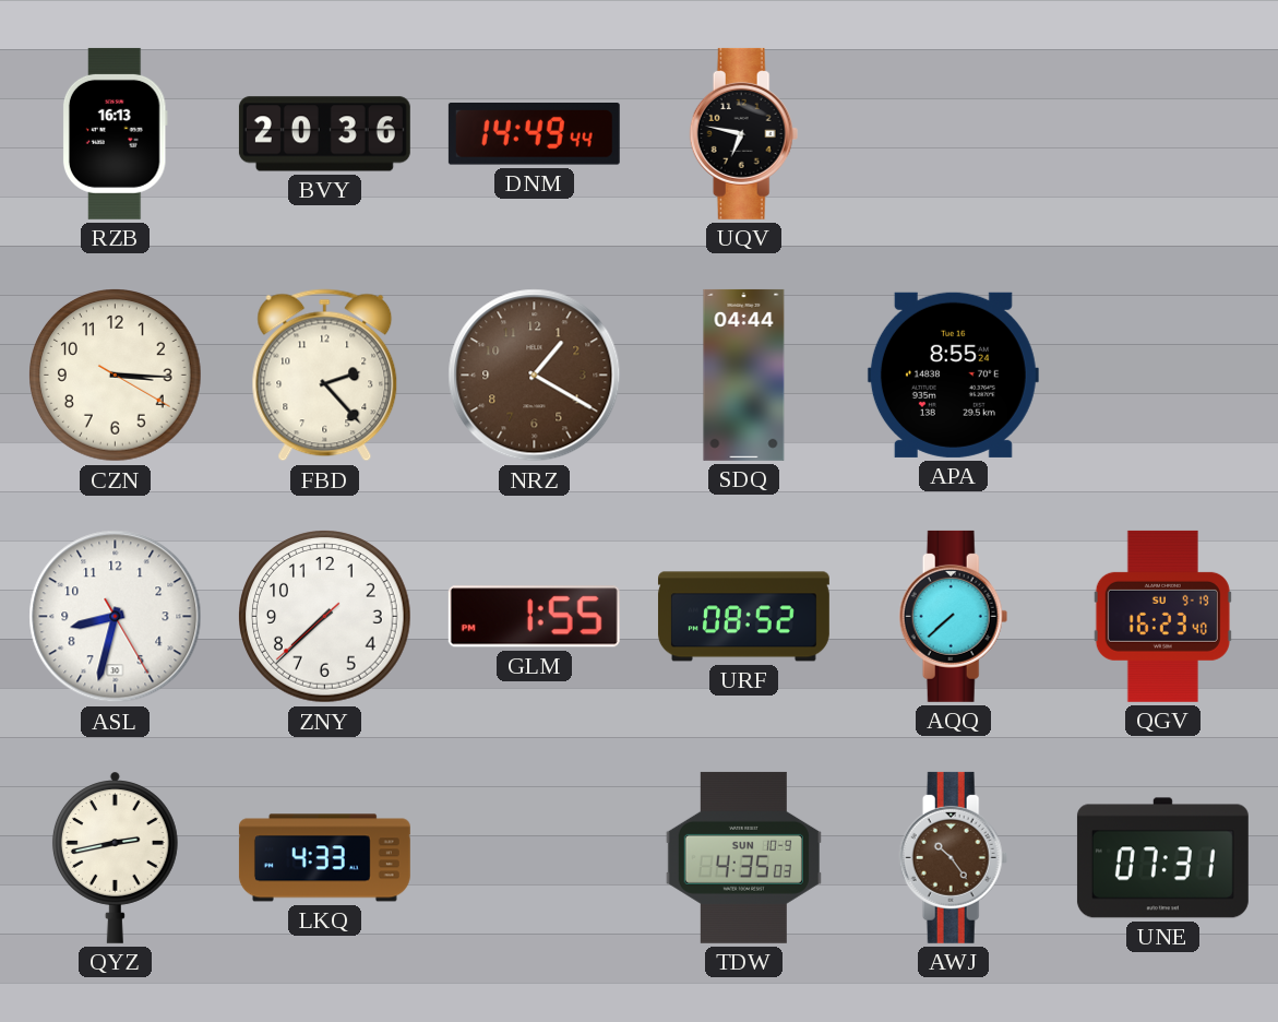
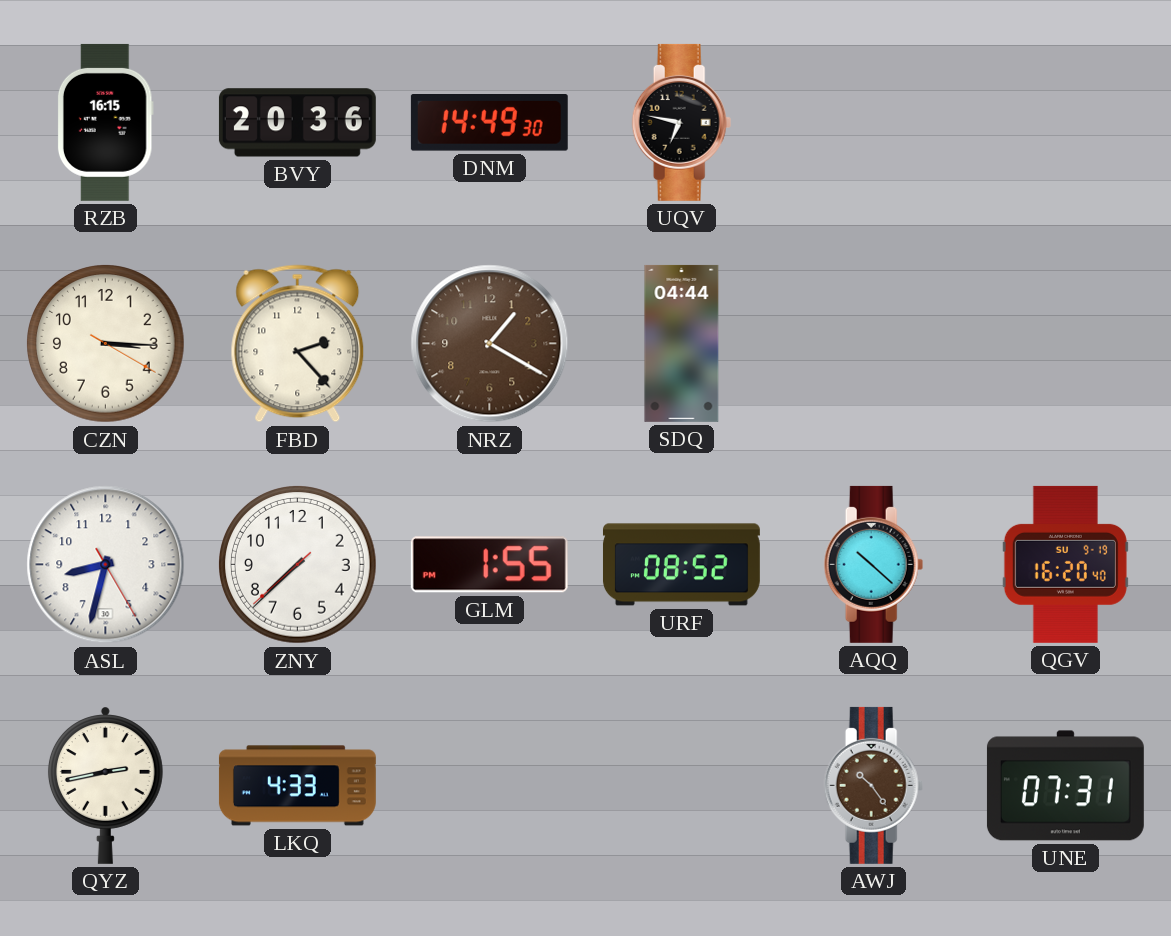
RZB: 16:13 -> 16:15
DNM: 14:49:44 -> 14:49:30
APA: 8:55 -> none
AQQ: 7:38 -> 10:22
QGV: 16:23 -> 16:20
TDW: 4:35 -> none
